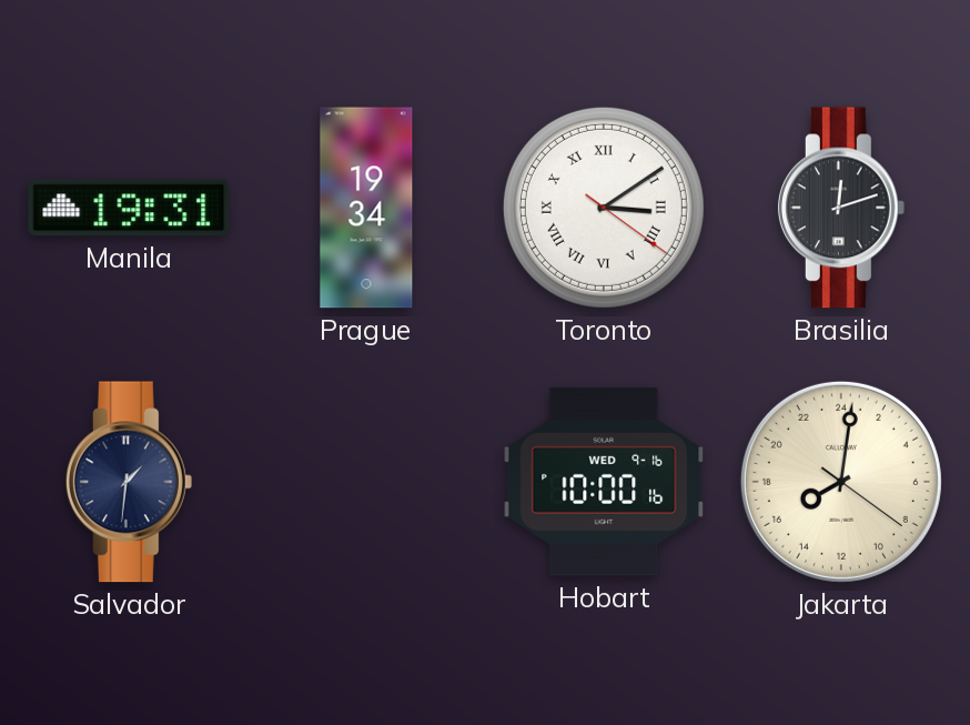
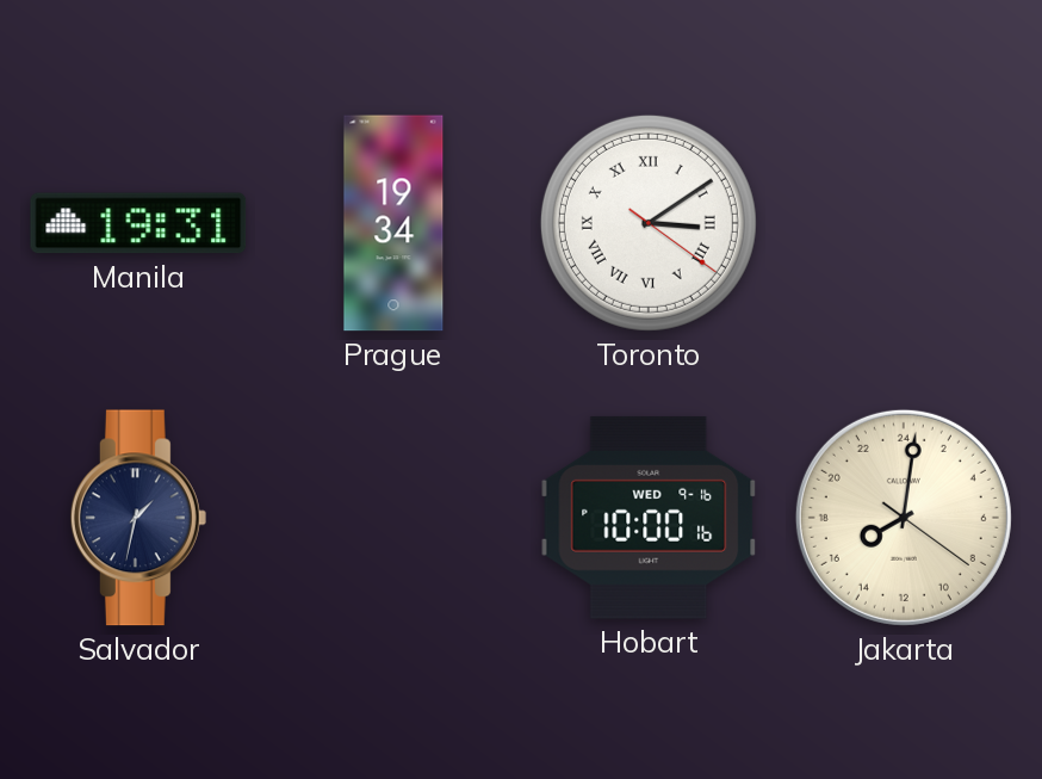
Brasilia: 12:12 -> none
Salvador: 1:31 -> 1:32
